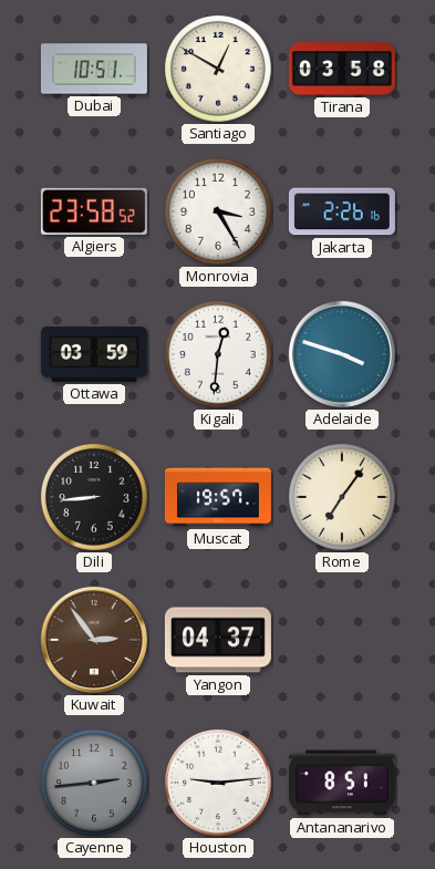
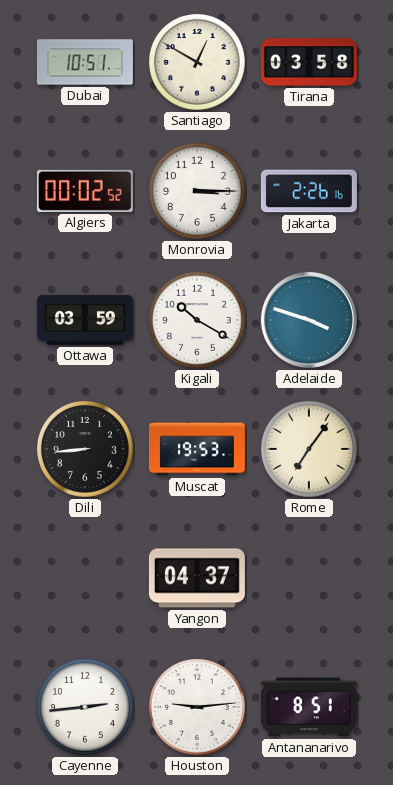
Algiers: 23:58 -> 00:02
Monrovia: 3:25 -> 3:15
Kigali: 12:31 -> 10:20
Muscat: 19:57 -> 19:53
Kuwait: 2:54 -> none
Cayenne dial: grey -> white
